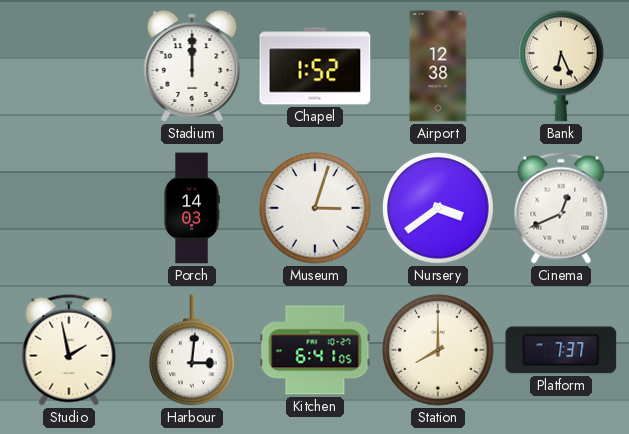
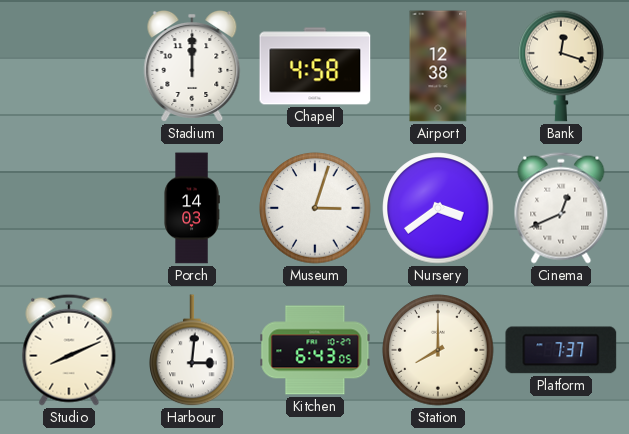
Chapel: 1:52 -> 4:58
Bank: 6:26 -> 12:18
Studio: 1:58 -> 8:11
Kitchen: 6:41 -> 6:43
